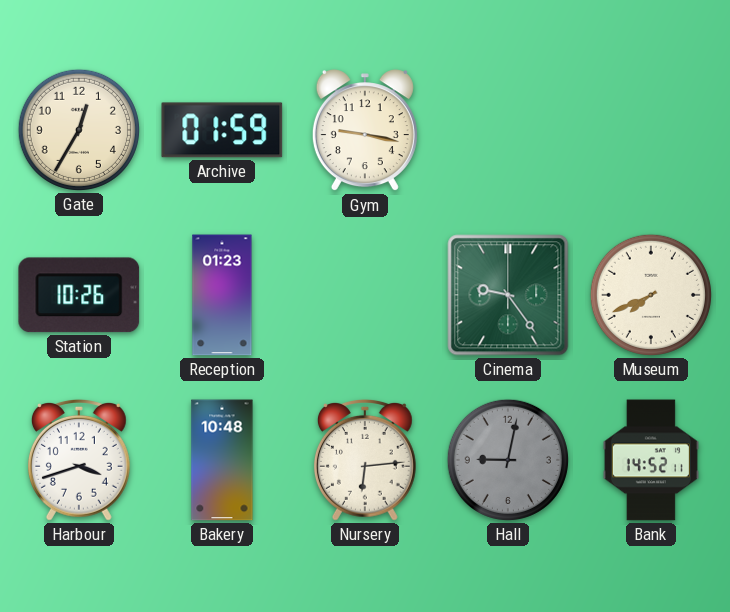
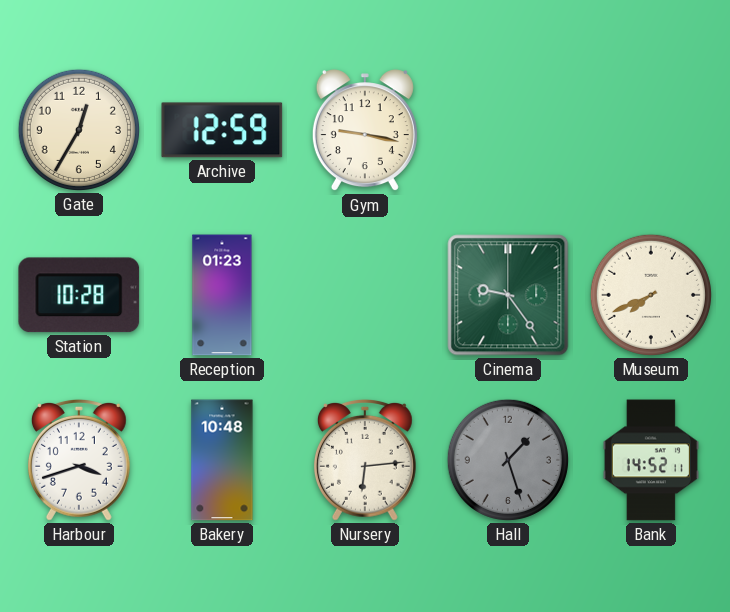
Archive: 01:59 -> 12:59
Station: 10:26 -> 10:28
Hall: 9:02 -> 1:27
